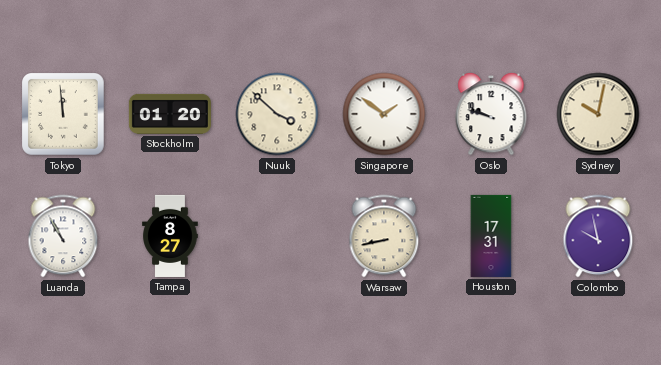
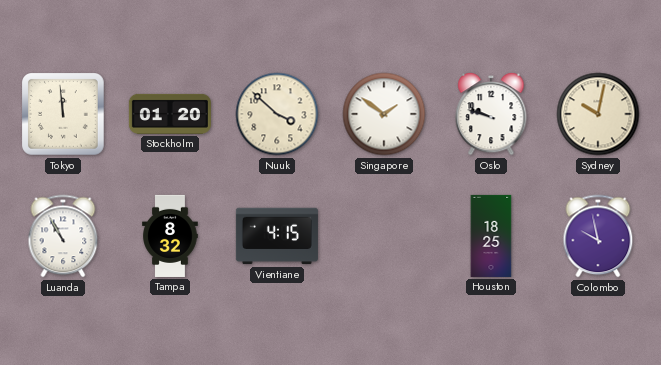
Tampa: 8:27 -> 8:32
Vientiane: none -> 4:15
Warsaw: 8:43 -> none
Houston: 17:31 -> 18:25
